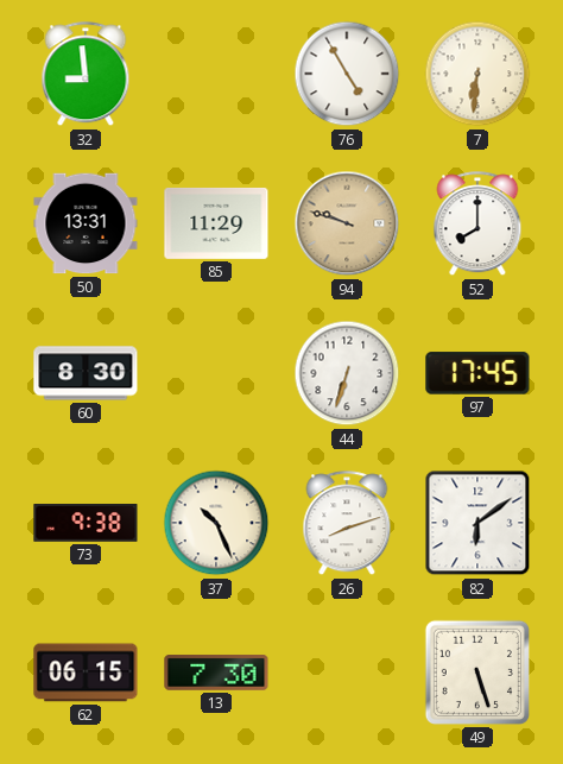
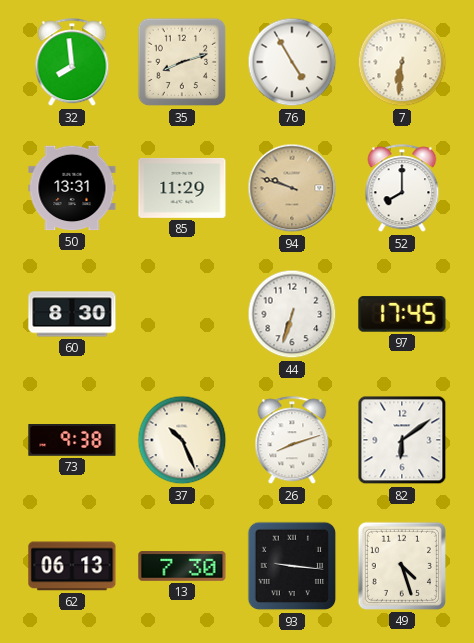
32: 8:59 -> 7:59
35: none -> 8:12
62: 06:15 -> 06:13
93: none -> 9:16
49: 5:27 -> 4:27
